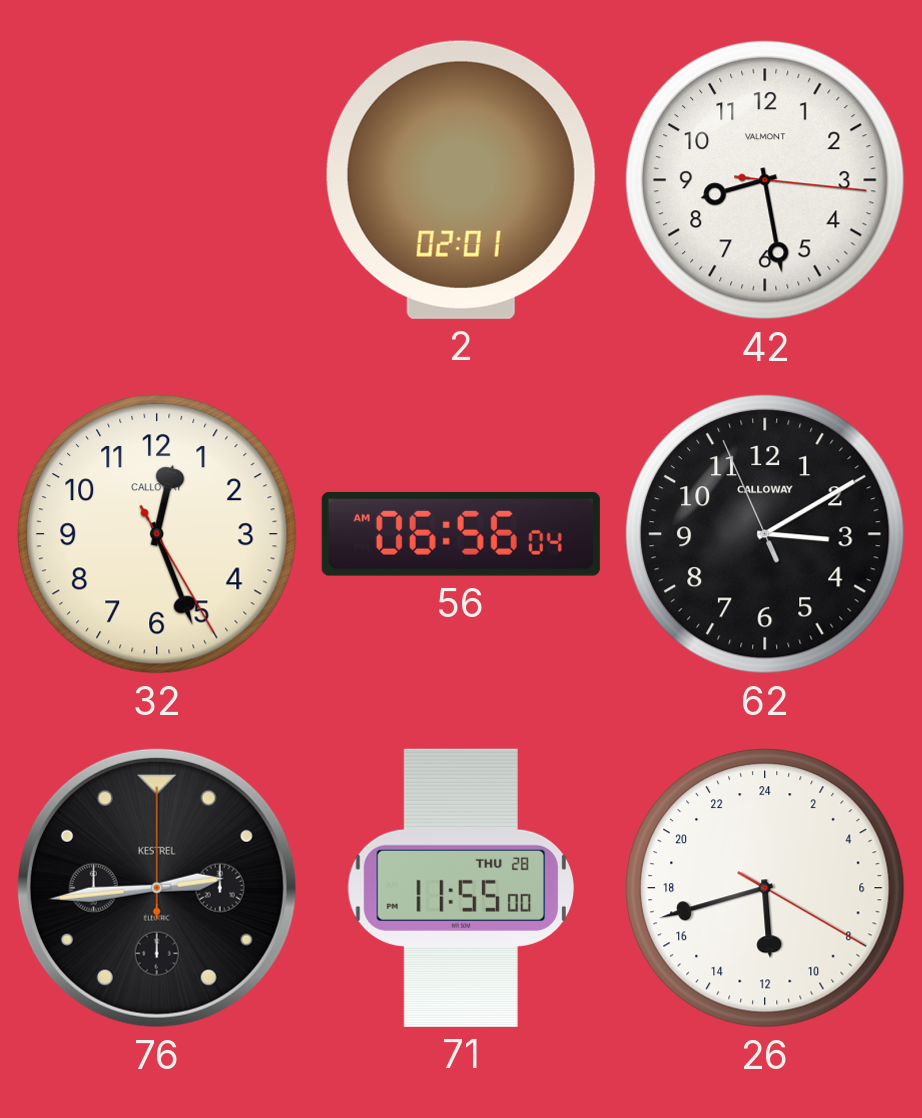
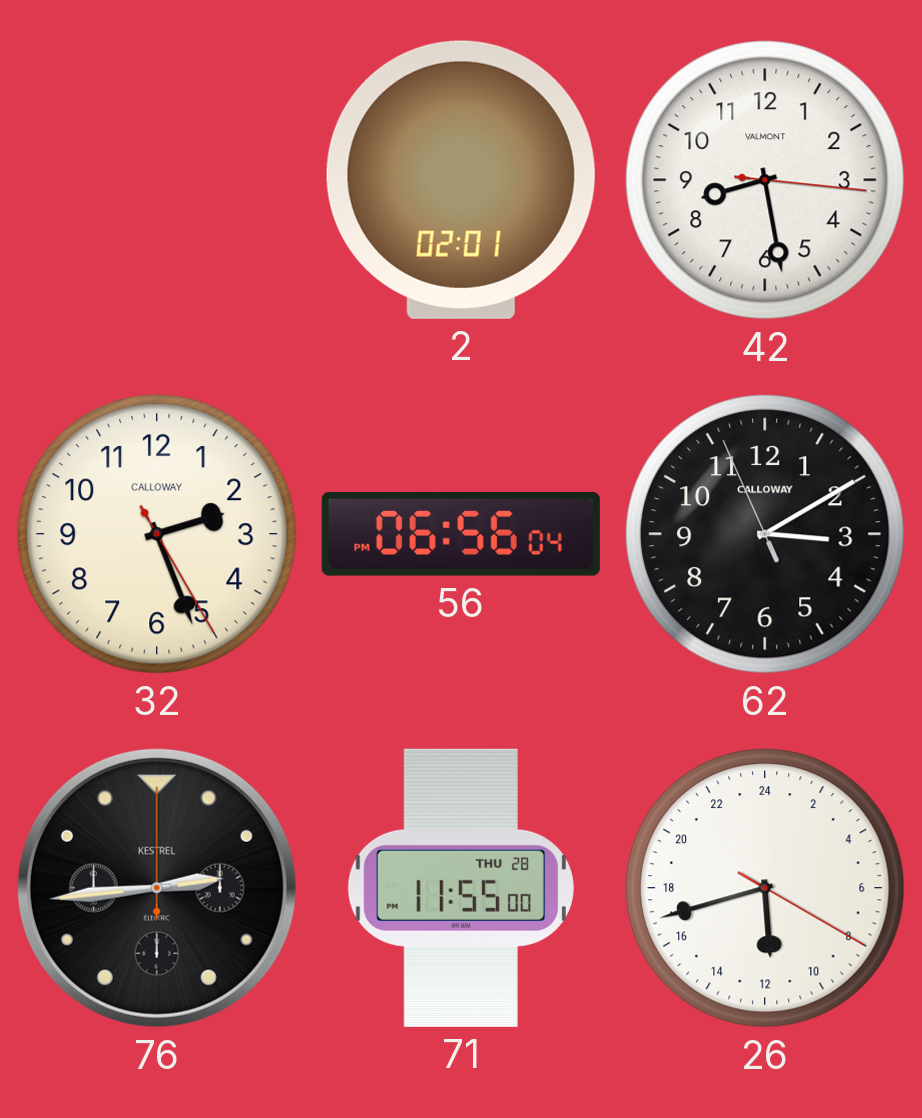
32: 12:26 -> 2:26
56: 06:56:04 AM -> 06:56:04 PM
